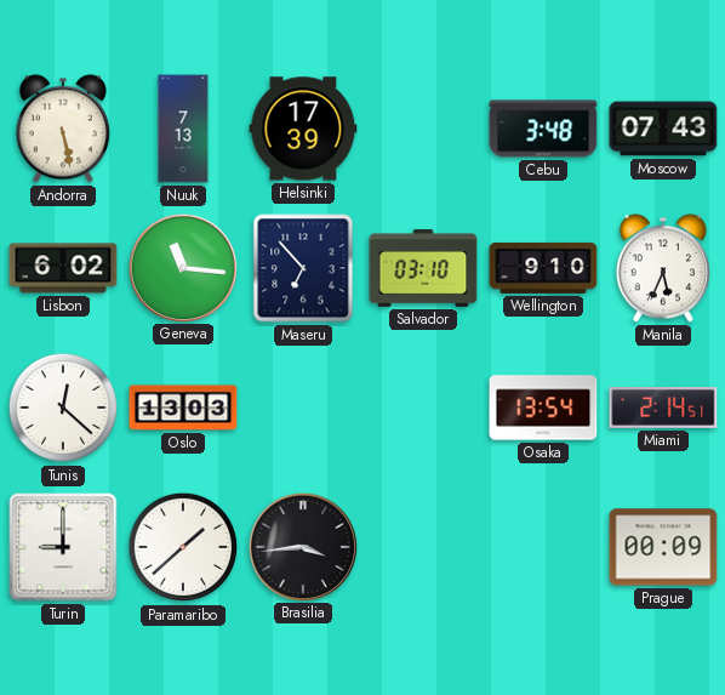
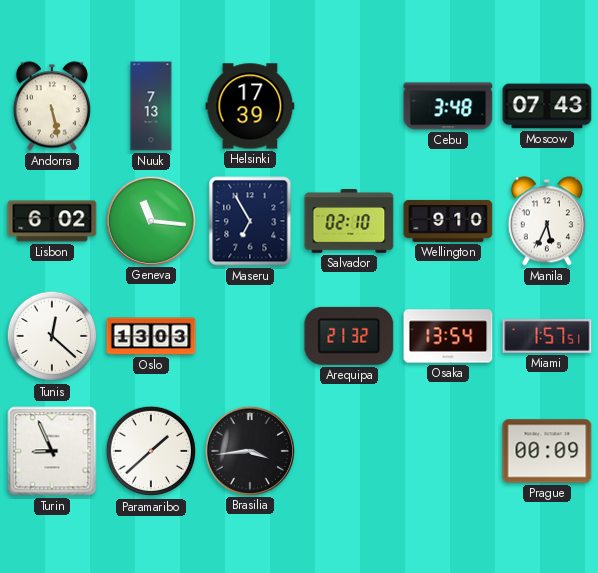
Maseru: 6:53 -> 6:55
Salvador: 03:10 -> 02:10
Arequipa: none -> 21:32
Miami: 2:14 -> 1:57
Turin: 9:00 -> 8:56
